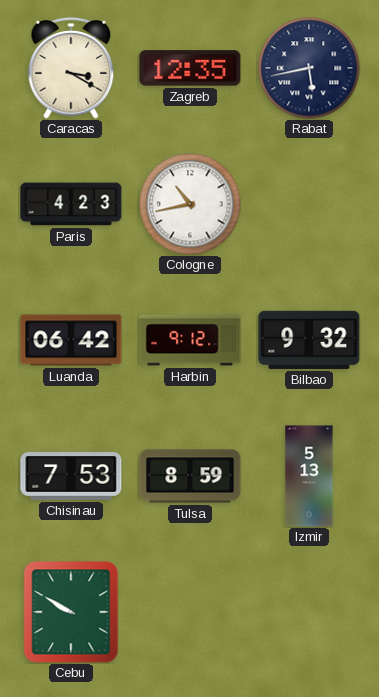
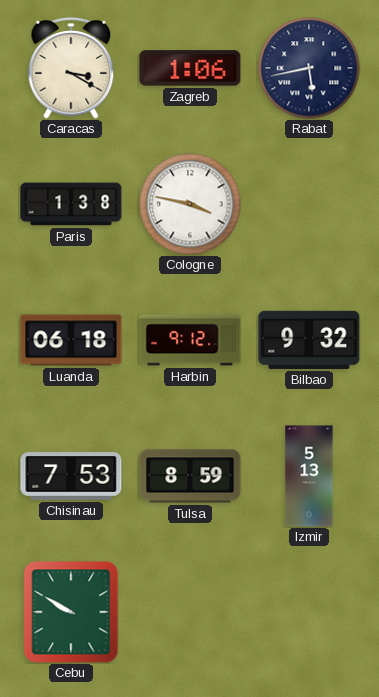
Zagreb: 12:35 -> 1:06
Paris: 4:23 -> 1:38
Cologne: 10:43 -> 3:47
Luanda: 06:42 -> 06:18
